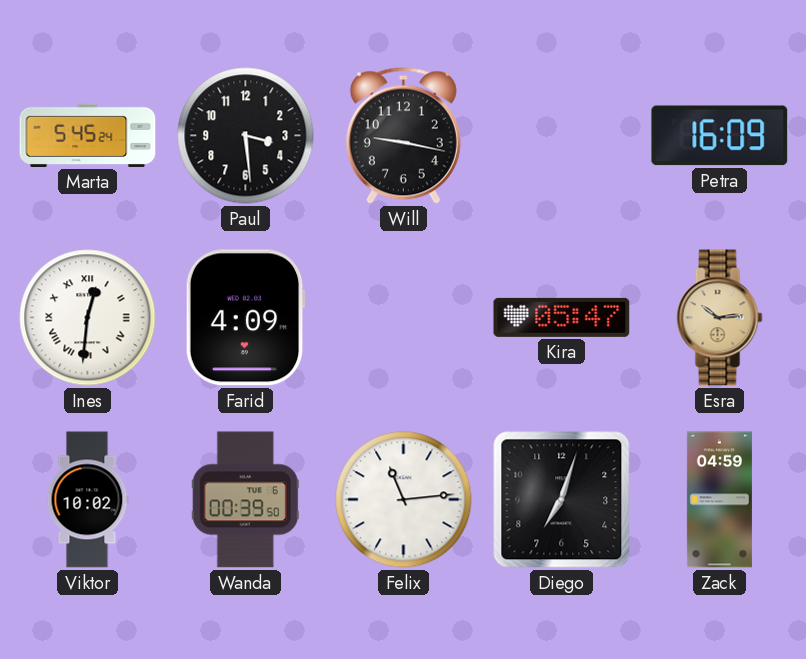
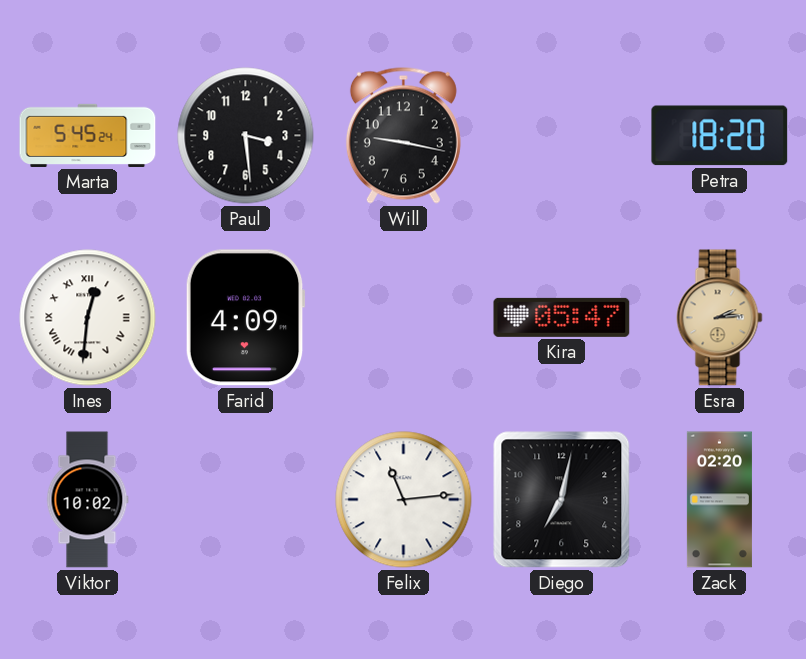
Petra: 16:09 -> 18:20
Esra: 10:14 -> 2:14
Wanda: 00:39 -> none
Diego: 7:03 -> 7:02
Zack: 04:59 -> 02:20
